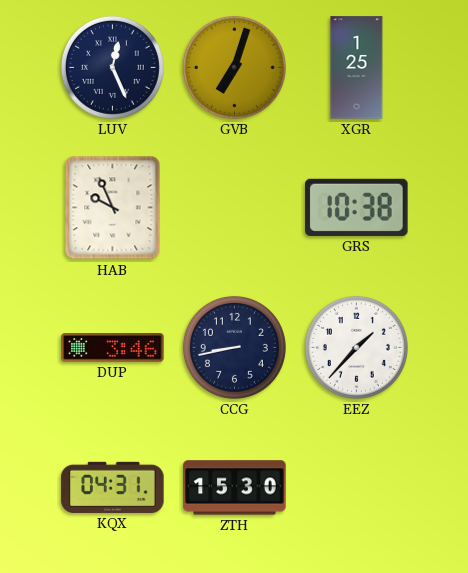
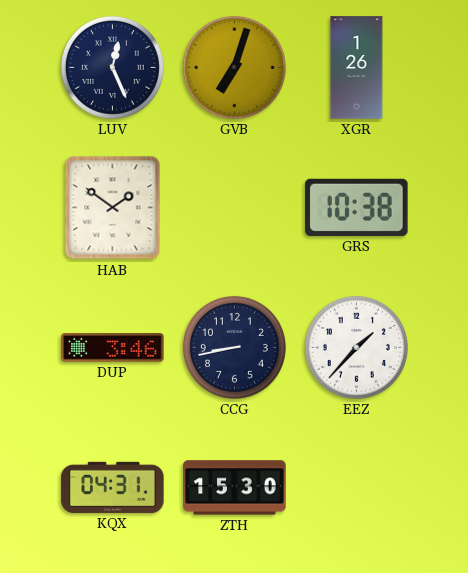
XGR: 1:25 -> 1:26
HAB: 9:56 -> 1:51
